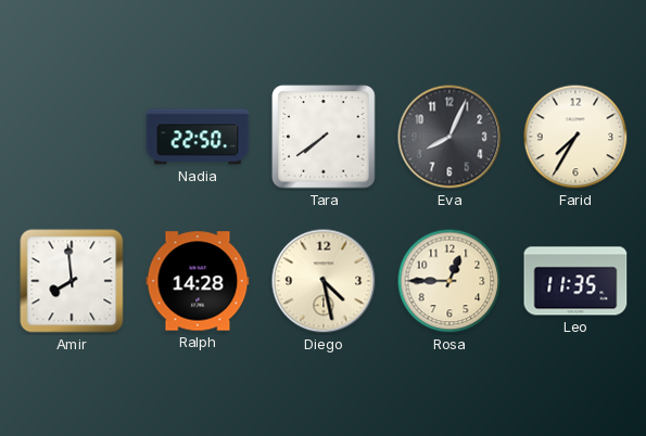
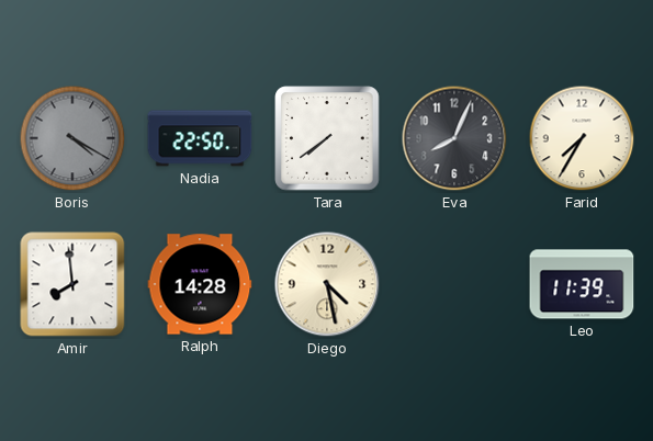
Boris: none -> 4:20
Rosa: 12:45 -> none
Leo: 11:35 -> 11:39
